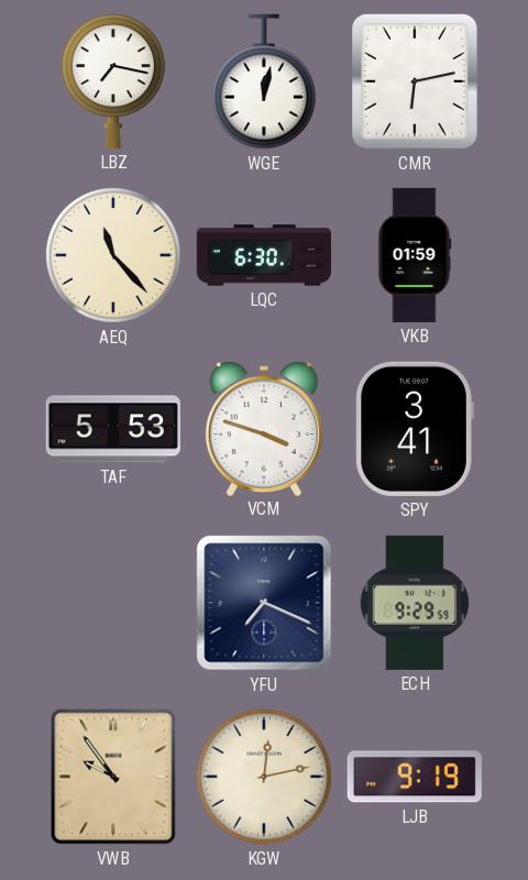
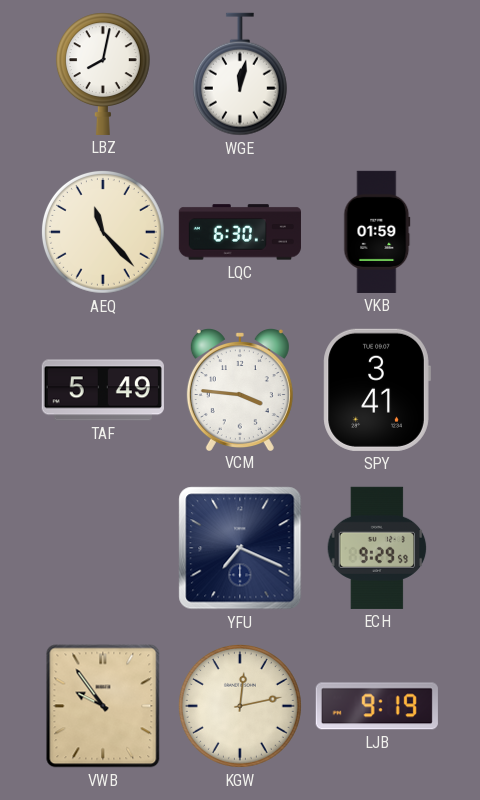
LBZ: 7:17 -> 8:02
CMR: 6:13 -> none
TAF: 5:53 -> 5:49
VCM: 3:48 -> 3:46
